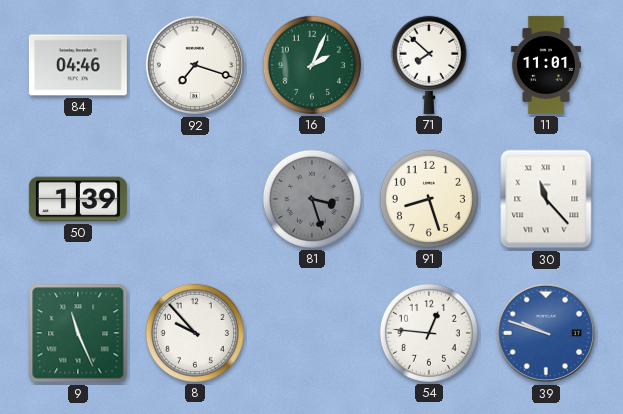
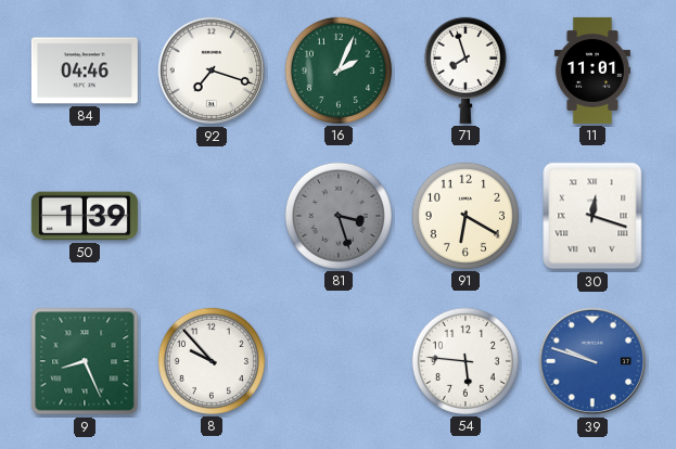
71: 7:52 -> 7:57
91: 8:27 -> 6:20
30: 11:23 -> 12:18
9: 11:26 -> 8:26
54: 12:46 -> 5:46
